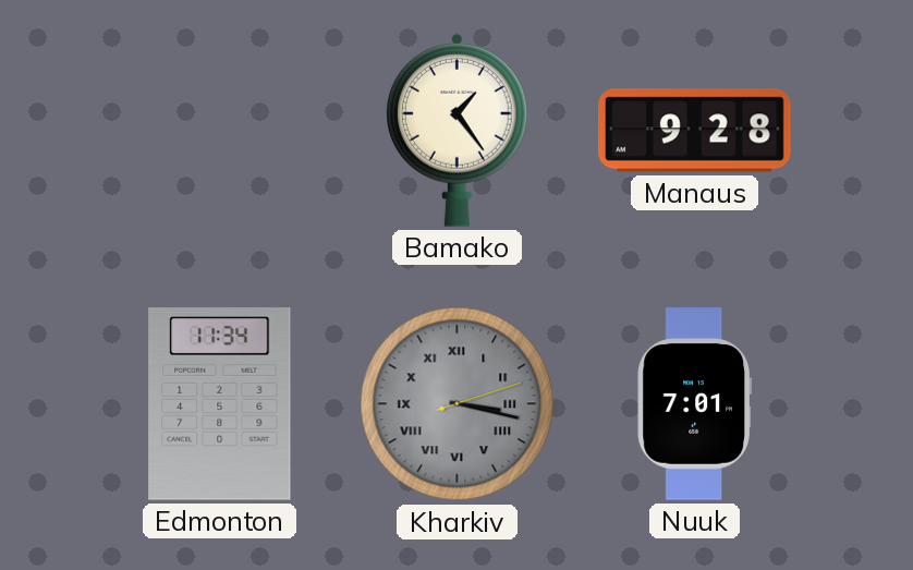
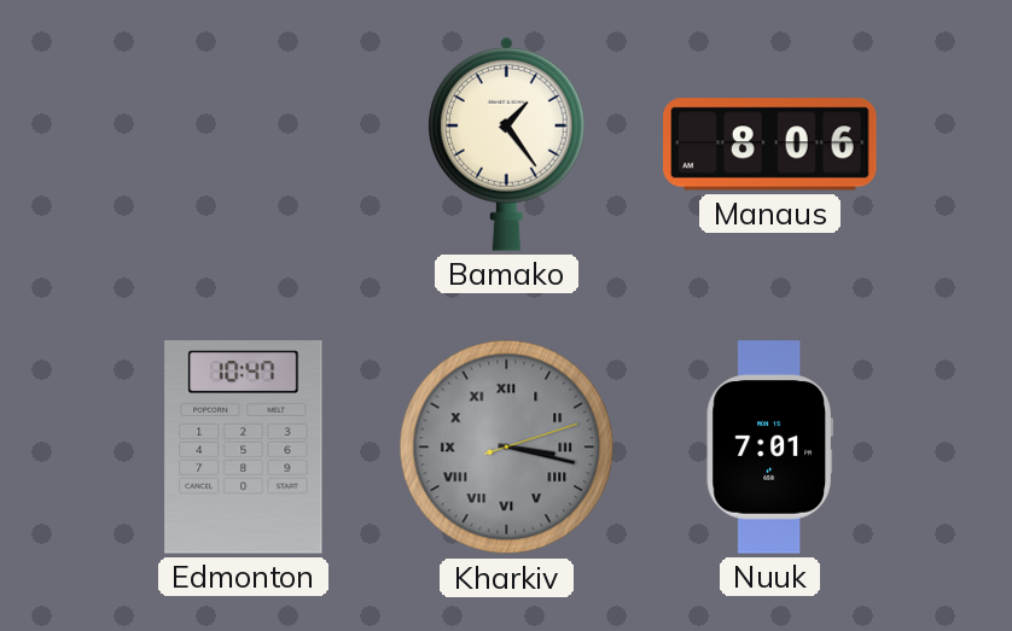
Manaus: 9:28 -> 8:06
Edmonton: 11:34 -> 10:47
